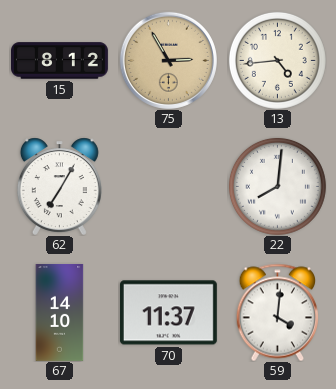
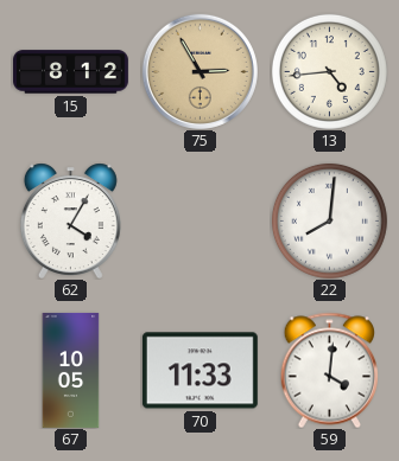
62: 7:05 -> 4:05
67: 14:10 -> 10:05
70: 11:37 -> 11:33
